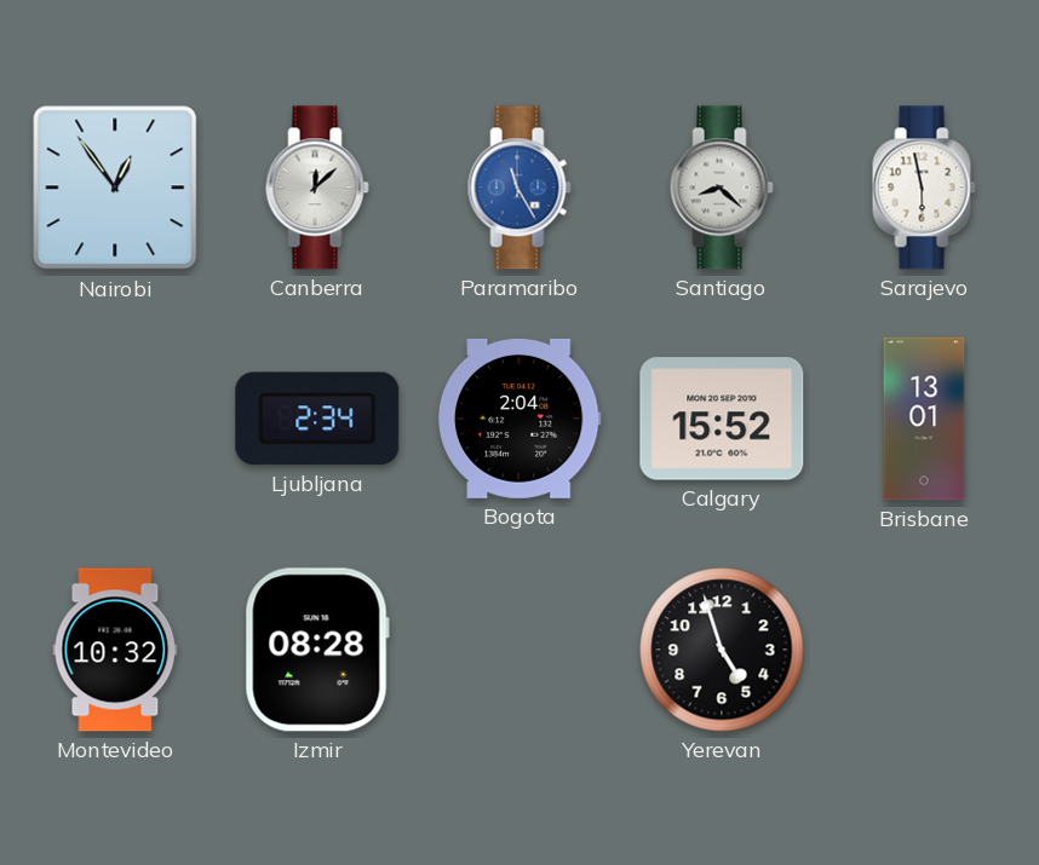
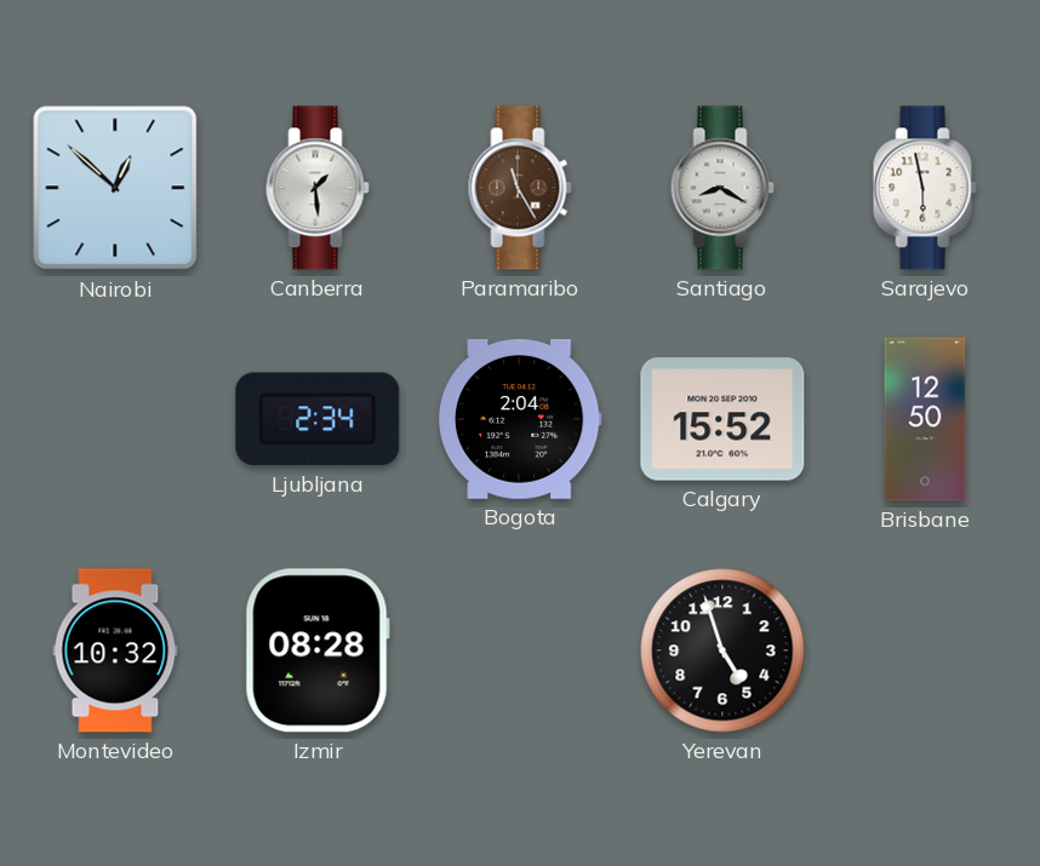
Nairobi: 12:54 -> 12:52
Canberra: 12:08 -> 1:29
Paramaribo dial: blue -> brown
Santiago: 8:22 -> 8:20
Brisbane: 13:01 -> 12:50
